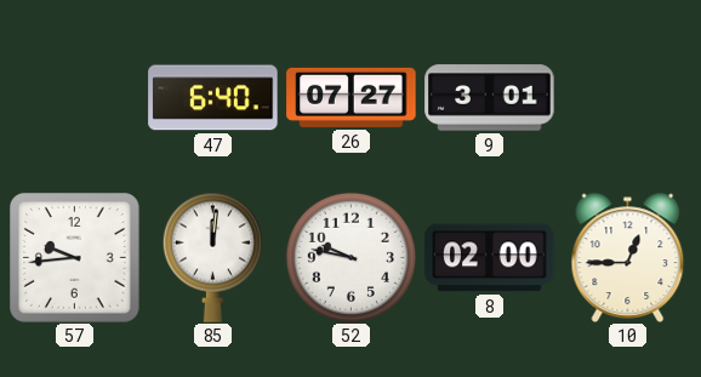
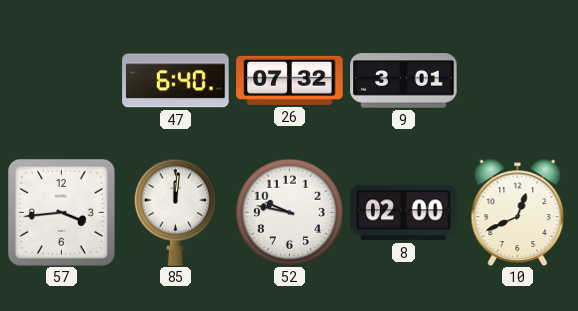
26: 07:27 -> 07:32
57: 9:44 -> 3:44
10: 12:45 -> 12:41
